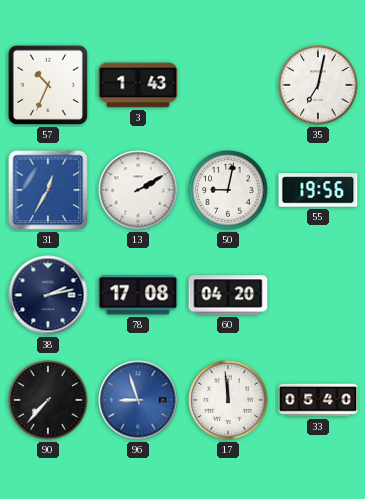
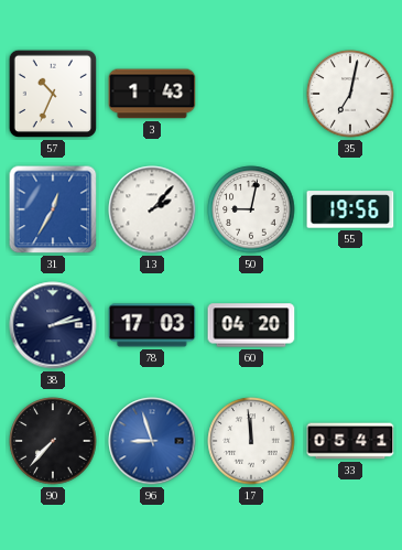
13: 2:10 -> 2:07
78: 17:08 -> 17:03
33: 05:40 -> 05:41
